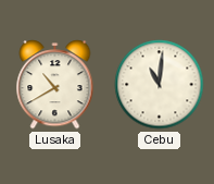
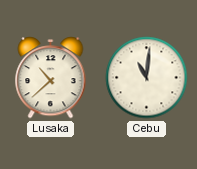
Lusaka: 10:40 -> 10:38
